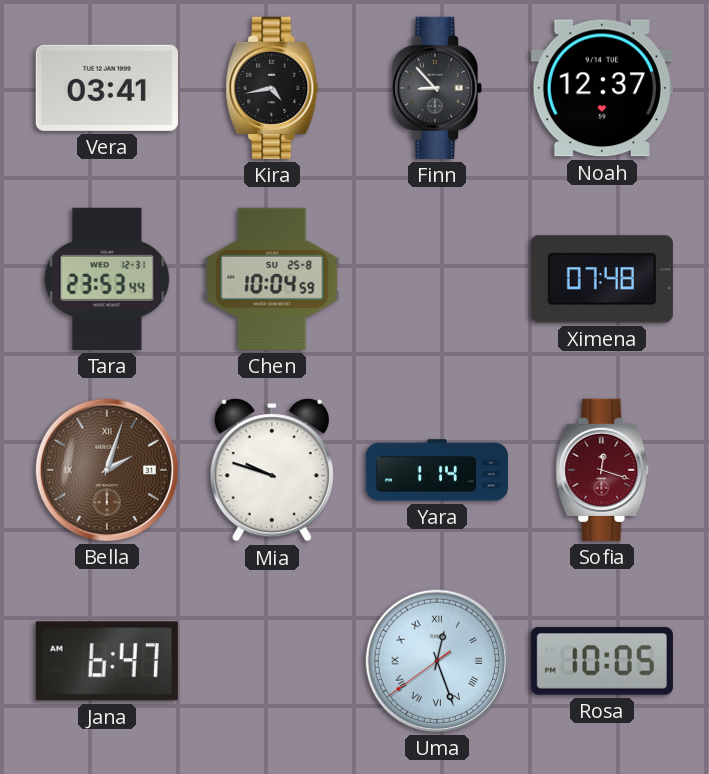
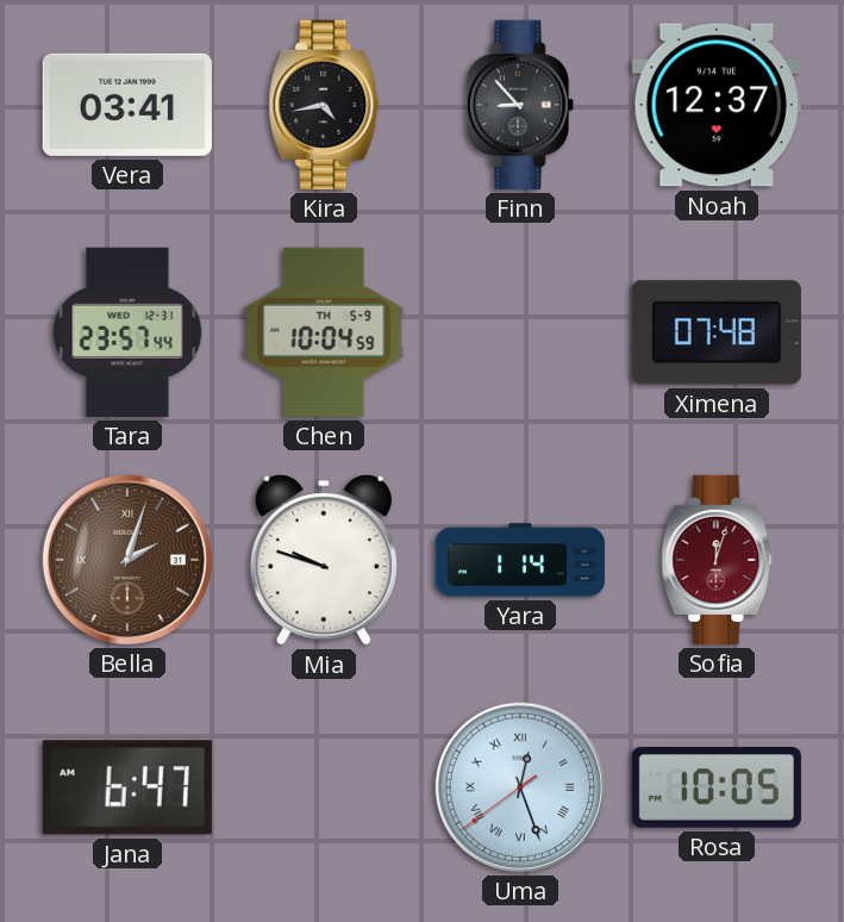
Tara: 23:53 -> 23:57
Chen date: SU 25-8 -> TH 5-9
Sofia: 12:18 -> 12:03
